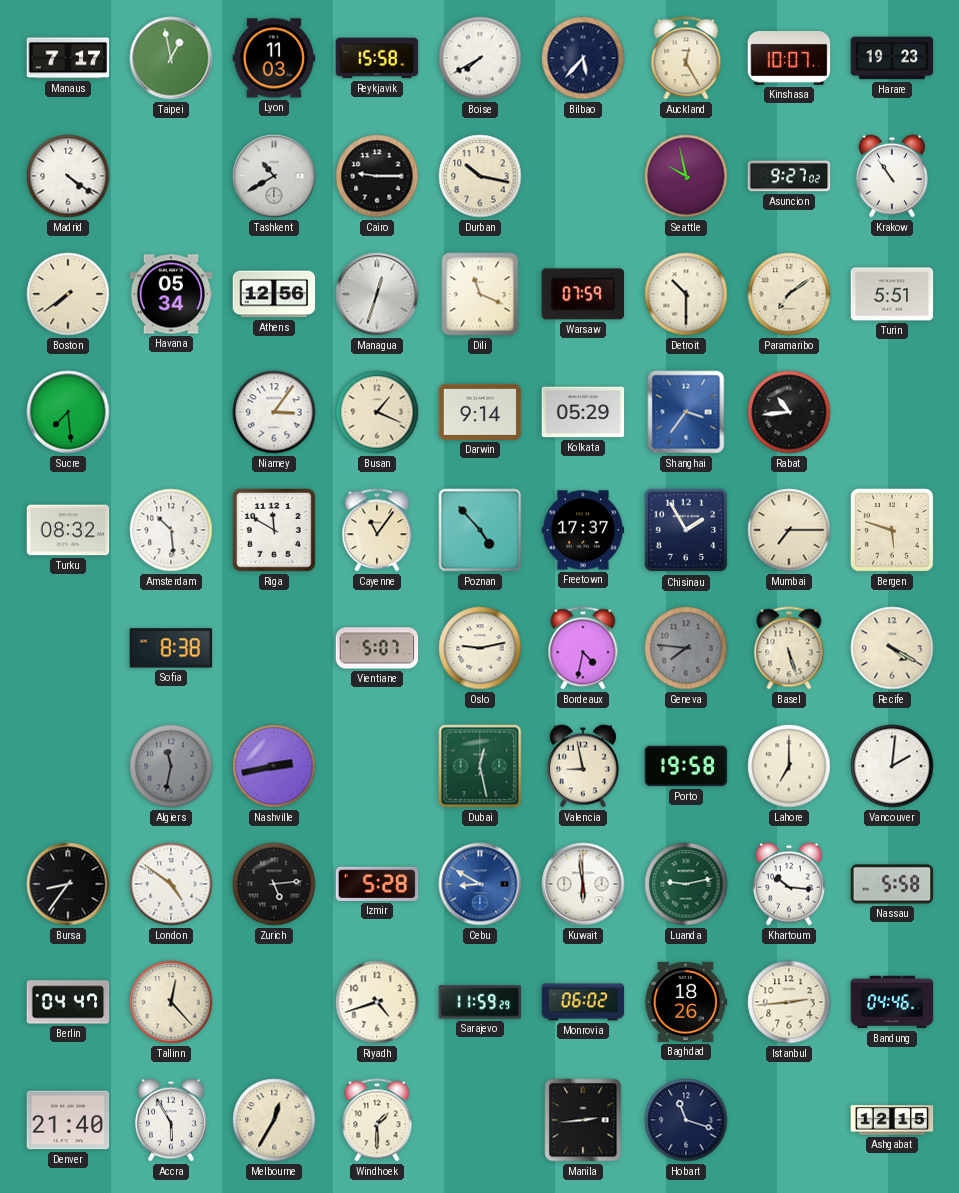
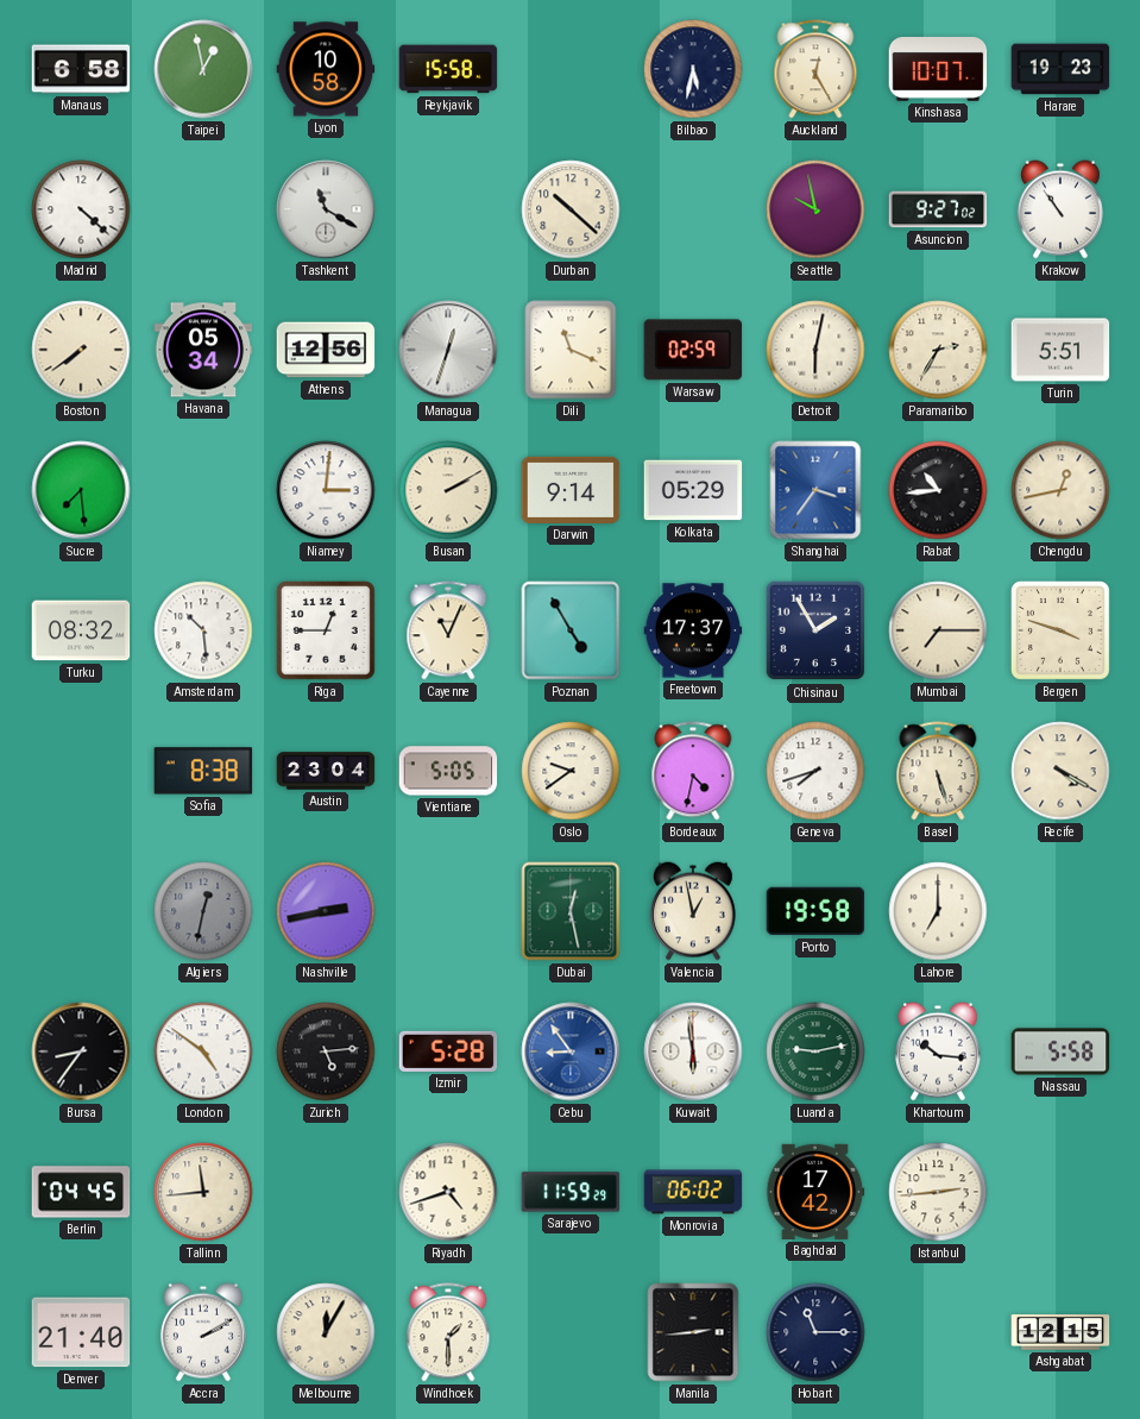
Manaus: 7:17 -> 6:58
Lyon: 11:03 -> 10:58
Boise: 7:40 -> none
Bilbao: 5:37 -> 5:32
Madrid: 4:21 -> 4:22
Tashkent: 10:40 -> 11:20
Cairo: 9:15 -> none
Durban: 10:17 -> 10:22
Warsaw: 07:59 -> 02:59
Detroit: 10:30 -> 6:02
Paramaribo: 7:09 -> 2:35
Niamey: 3:06 -> 3:01
Busan: 1:19 -> 2:10
Chengdu: none -> 12:43
Riga: 11:50 -> 12:45
Cayenne: 11:06 -> 11:04
Poznan: 4:53 -> 4:55
Bergen: 5:48 -> 3:48
Austin: none -> 23:04
Vientiane: 5:07 -> 5:05
Oslo: 9:13 -> 9:39
Geneva: 7:46 -> 7:42
Geneva dial: grey -> white
Algiers: 11:32 -> 12:32
Valencia: 8:58 -> 12:58
Vancouver: 2:01 -> none
Cebu: 8:50 -> 8:54
Berlin: 04:47 -> 04:45
Tallinn: 12:23 -> 11:44
Baghdad: 18:26 -> 17:42
Bandung: 04:46 -> none
Accra: 5:55 -> 2:10
Melbourne: 12:35 -> 12:05
Hobart: 11:18 -> 11:15
